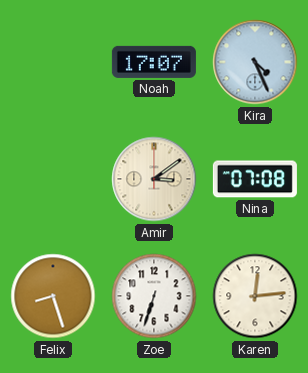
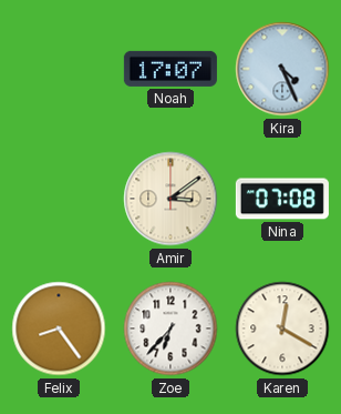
Felix: 8:27 -> 8:24
Zoe: 6:33 -> 6:37
Karen: 12:14 -> 12:20
